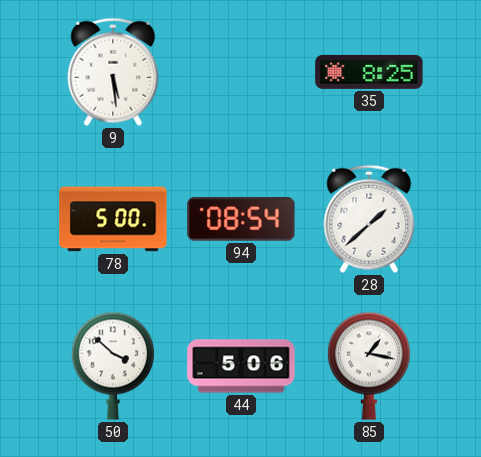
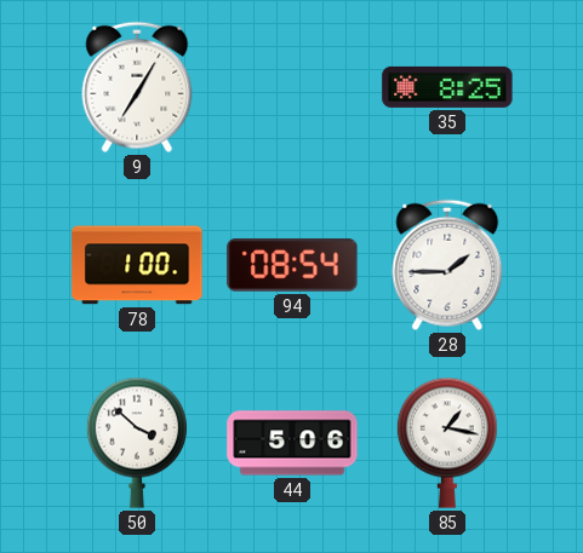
9: 5:29 -> 7:05
78: 5:00 -> 1:00
28: 1:38 -> 1:45
